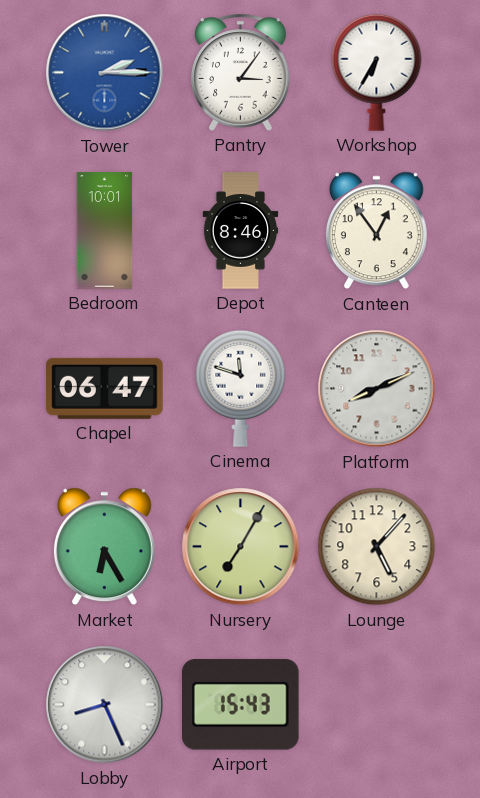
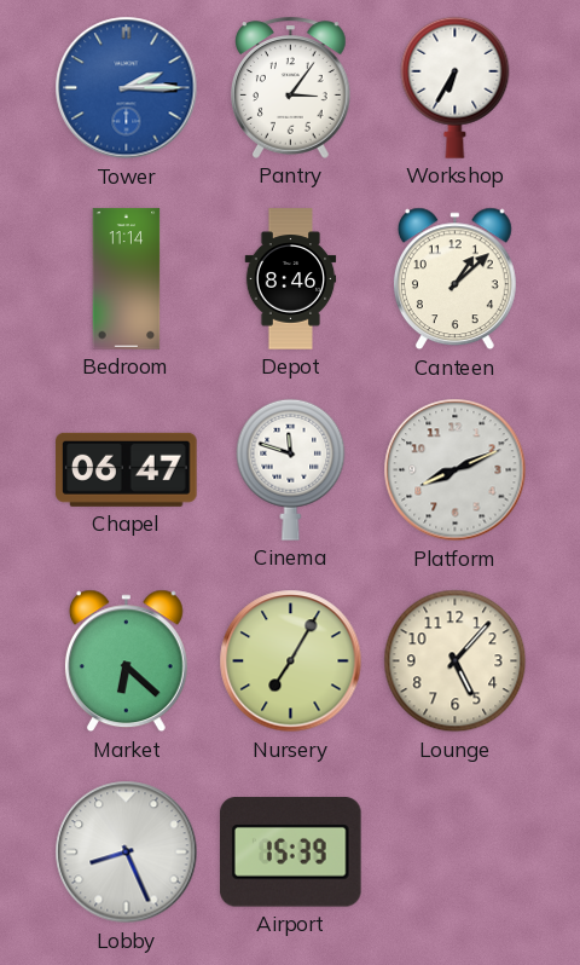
Bedroom: 10:01 -> 11:14
Canteen: 12:54 -> 1:08
Market: 6:25 -> 6:22
Airport: 15:43 -> 15:39
